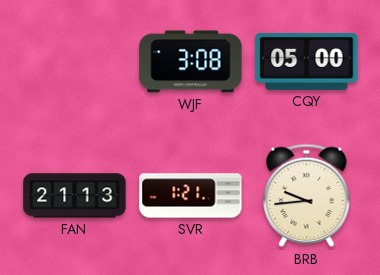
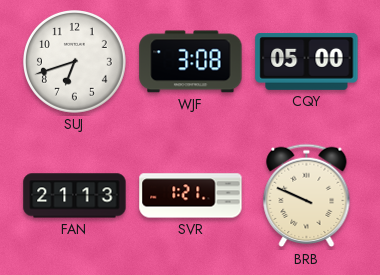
SUJ: none -> 6:42
BRB: 9:44 -> 9:49
